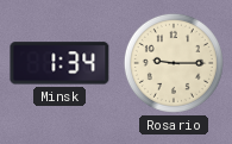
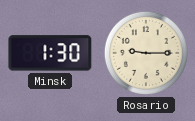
Minsk: 1:34 -> 1:30
